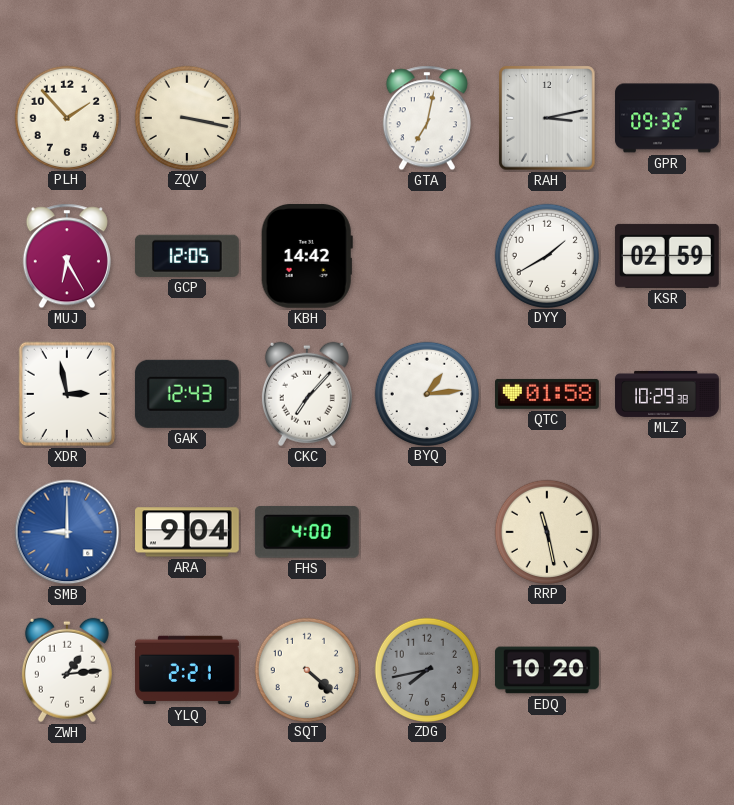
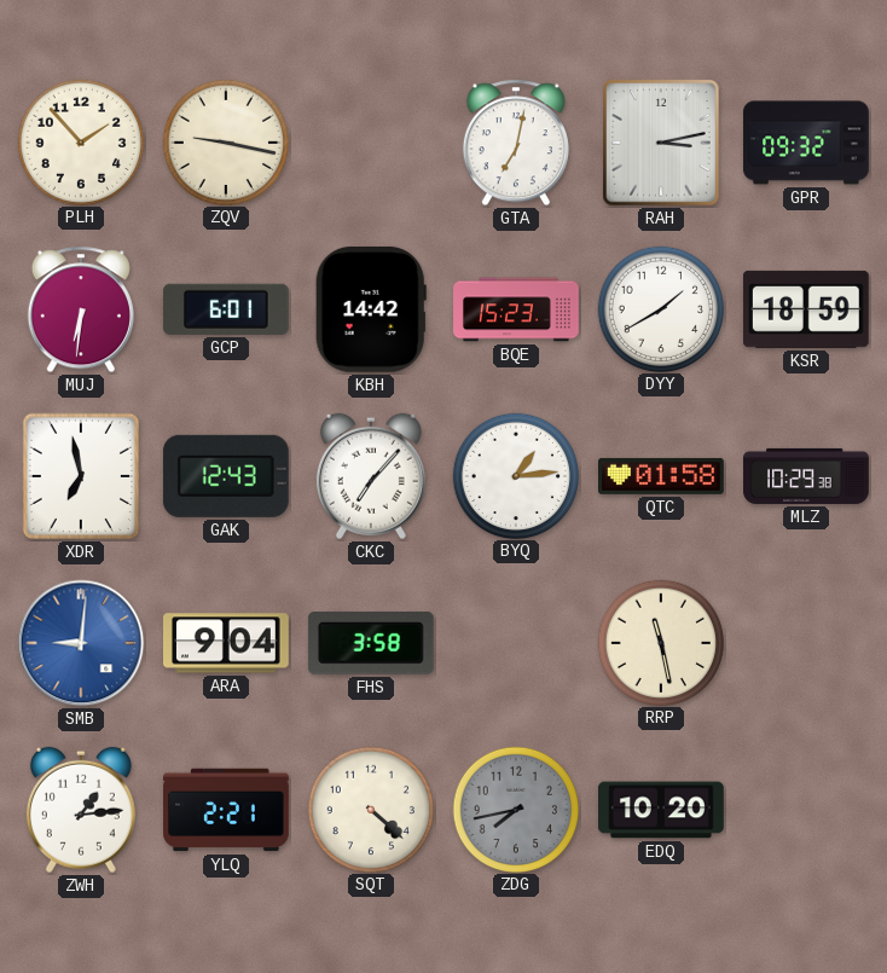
ZQV: 3:17 -> 9:17
MUJ: 6:25 -> 6:31
GCP: 12:05 -> 6:01
BQE: none -> 15:23
KSR: 02:59 -> 18:59
XDR: 2:58 -> 6:58
SMB: 9:00 -> 9:01
FHS: 4:00 -> 3:58
